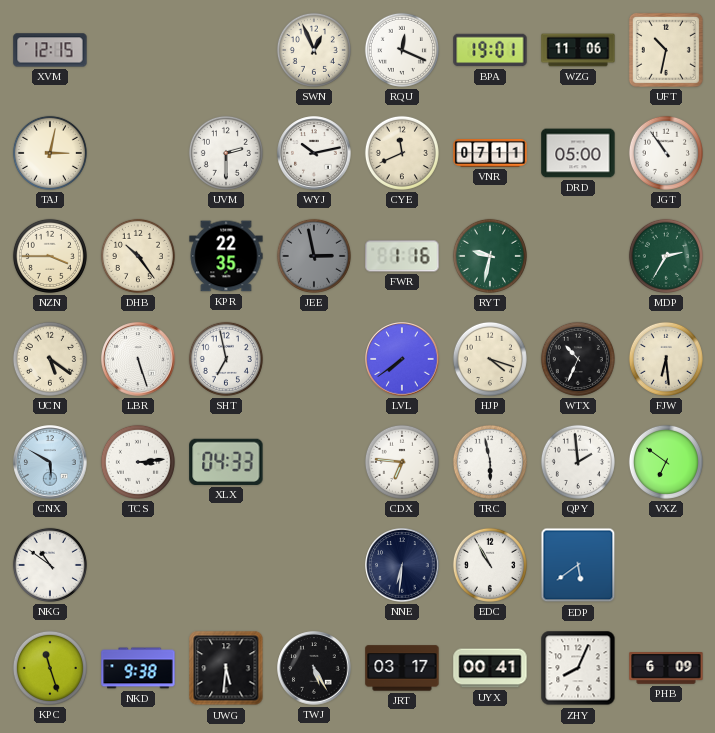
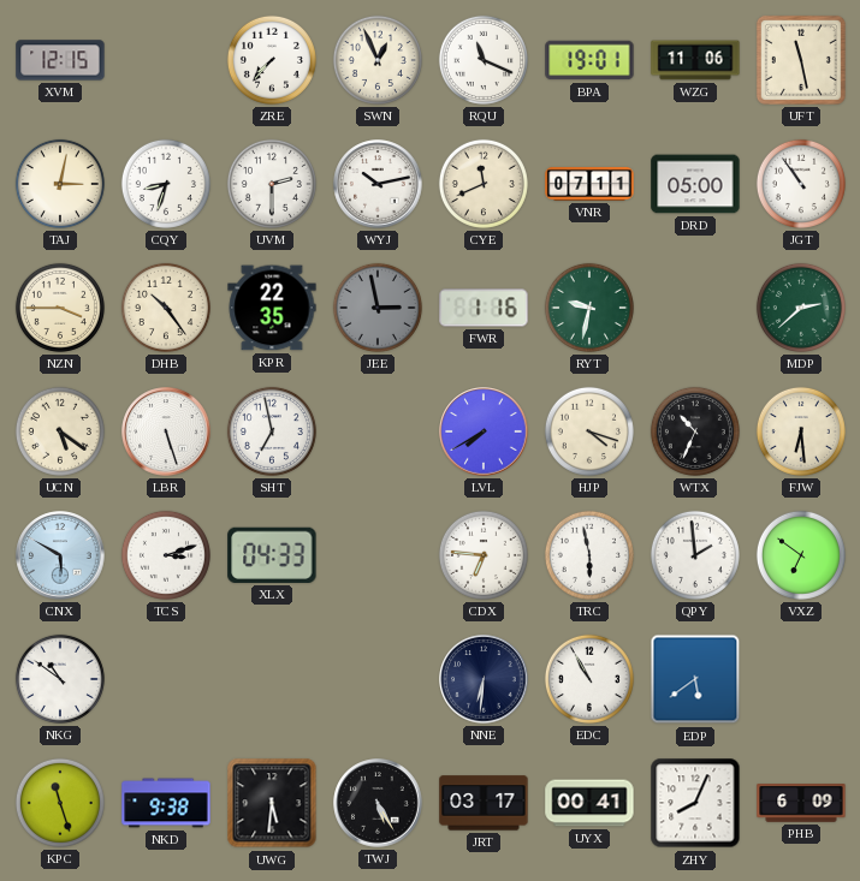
ZRE: none -> 7:37
RQU: 12:19 -> 11:19
UFT: 10:32 -> 11:28
CQY: none -> 8:33
MDP: 2:35 -> 2:38
LVL: 7:39 -> 7:40
TCS: 3:14 -> 3:12
